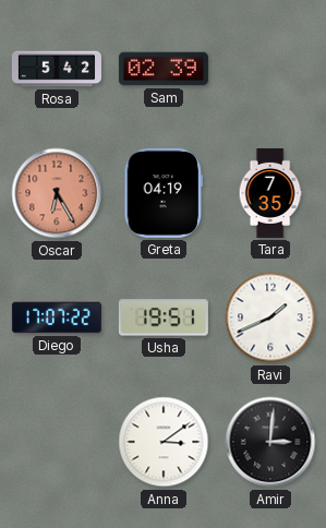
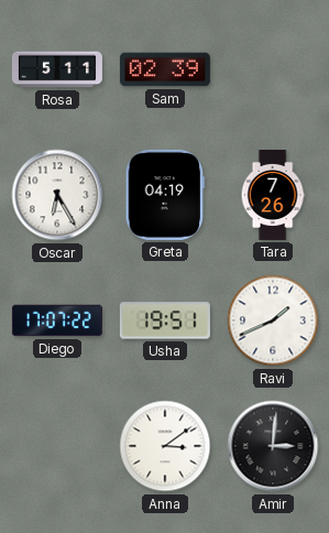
Rosa: 5:42 -> 5:11
Oscar dial: salmon -> white
Tara: 7:35 -> 7:26
